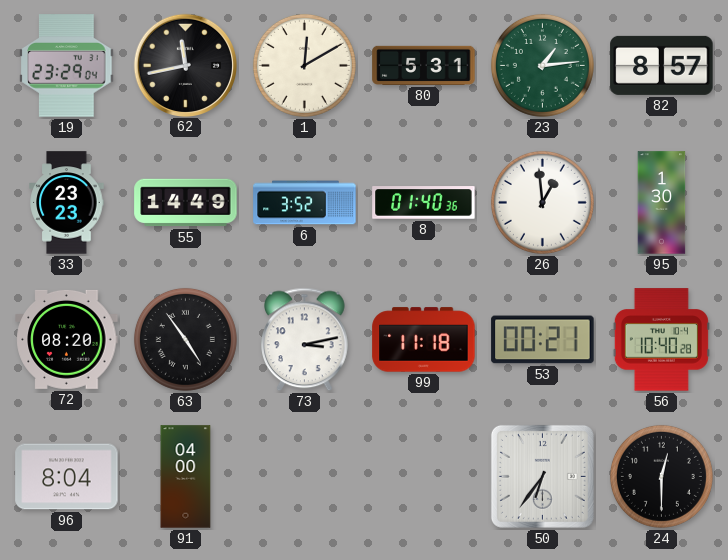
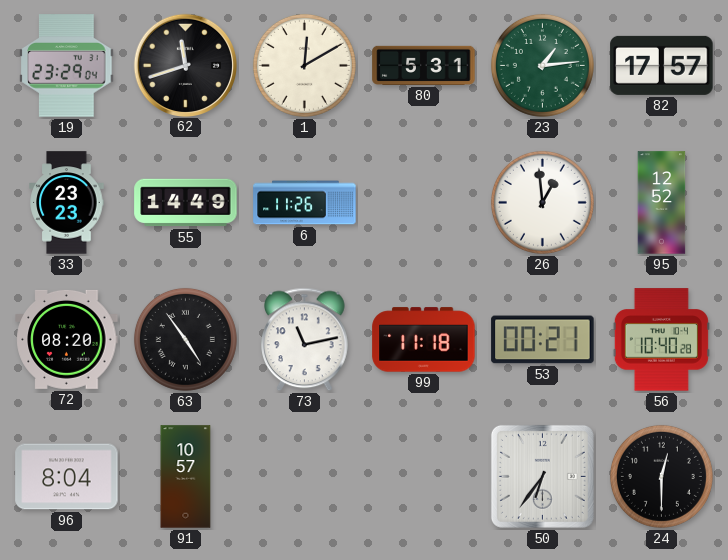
62: 11:43 -> 11:42
82: 8:57 -> 17:57
6: 3:52 -> 11:26
8: 01:40 -> none
95: 1:30 -> 12:52
73: 3:13 -> 11:13
91: 04:00 -> 10:57
